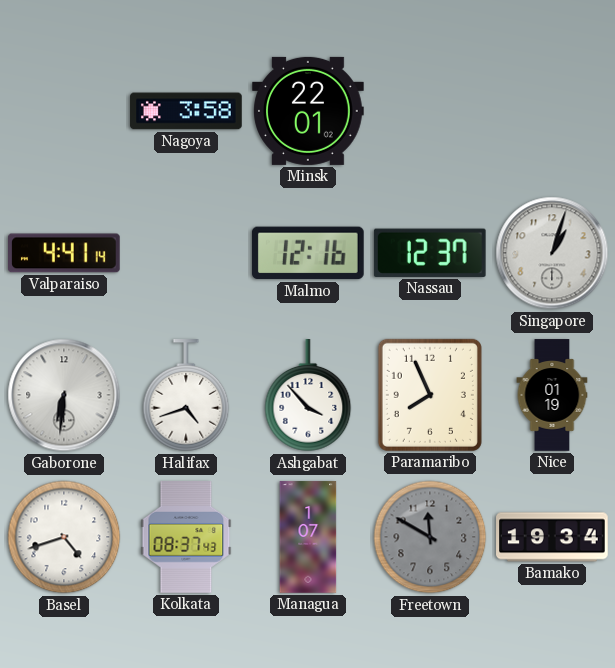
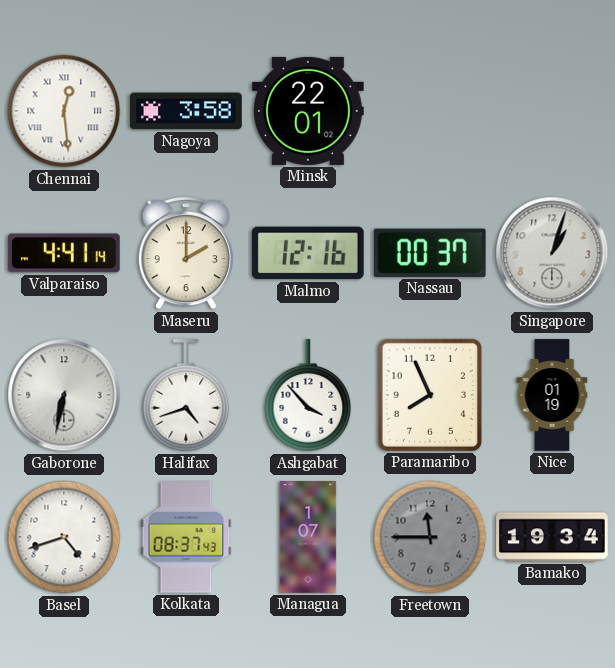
Chennai: none -> 12:29
Maseru: none -> 2:00
Nassau: 12:37 -> 00:37
Gaborone: 6:31 -> 6:32
Freetown: 11:50 -> 11:45
